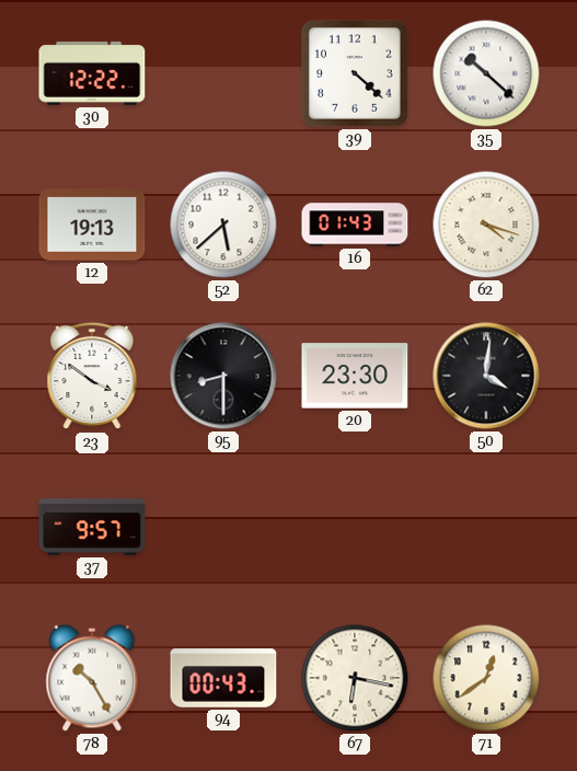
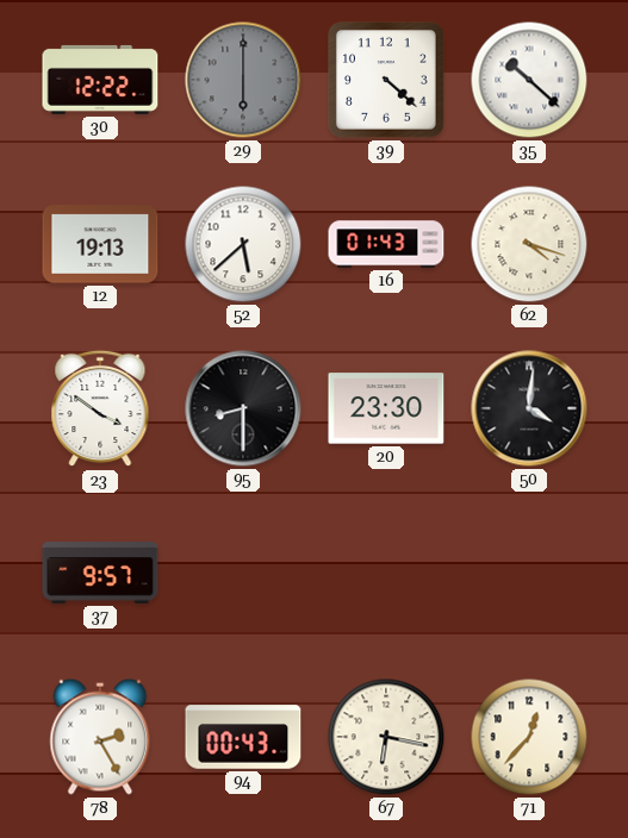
29: none -> 6:00
78: 10:25 -> 2:25
71: 12:39 -> 12:37
